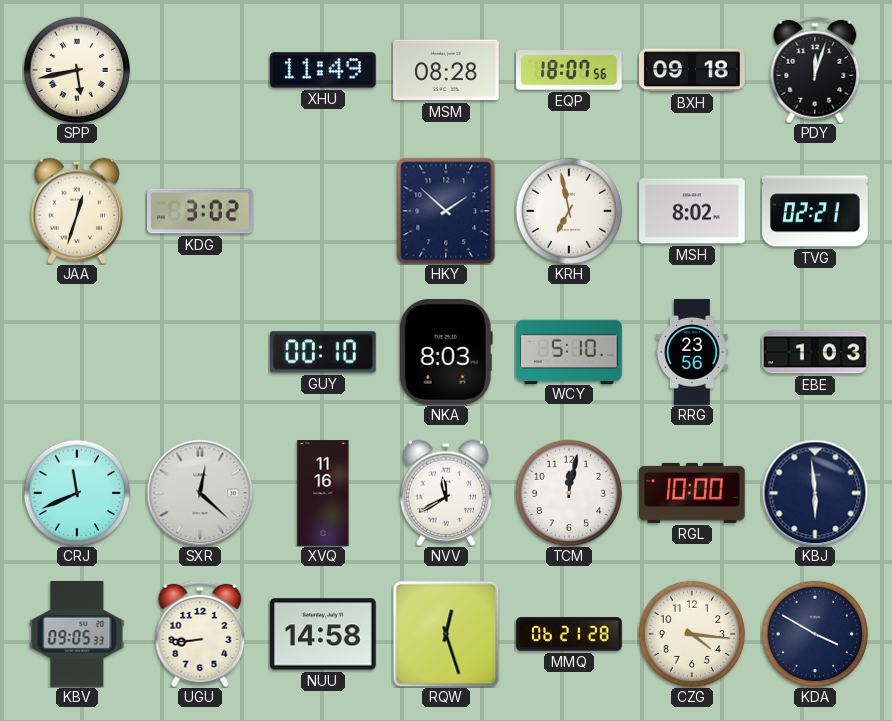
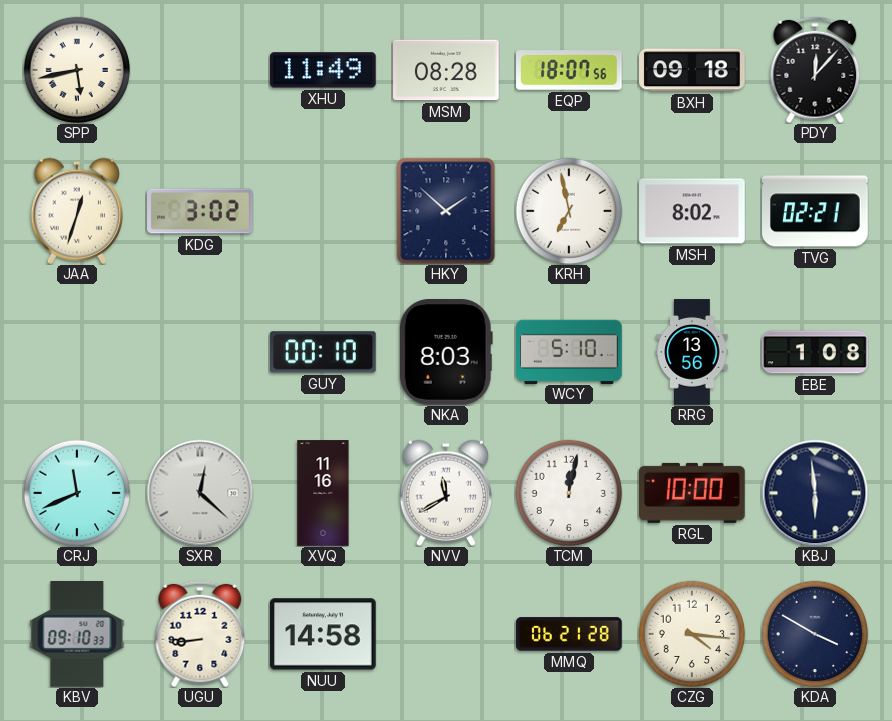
PDY: 12:03 -> 12:07
RRG: 23:56 -> 13:56
EBE: 1:03 -> 1:08
KBV: 09:05 -> 09:10
RQW: 12:27 -> none
